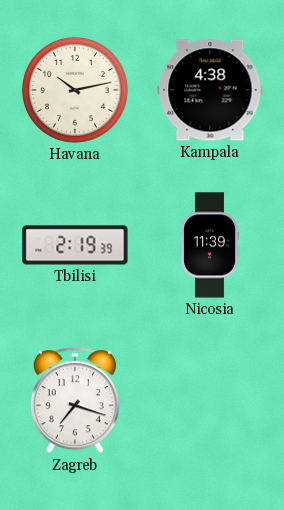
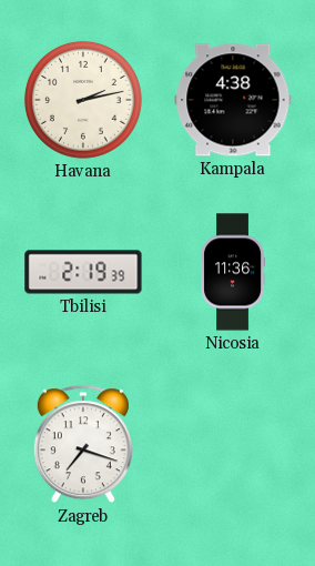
Havana: 10:13 -> 2:13
Nicosia: 11:39 -> 11:36
